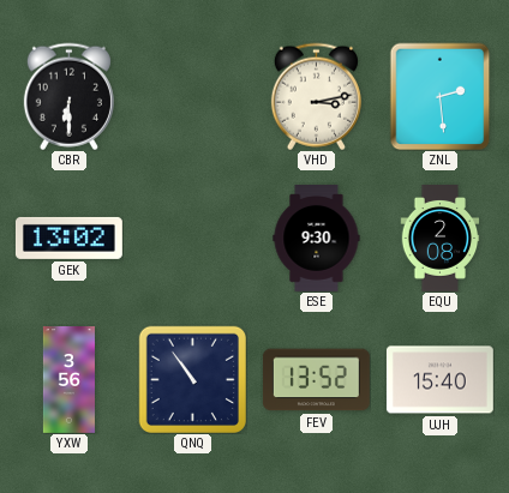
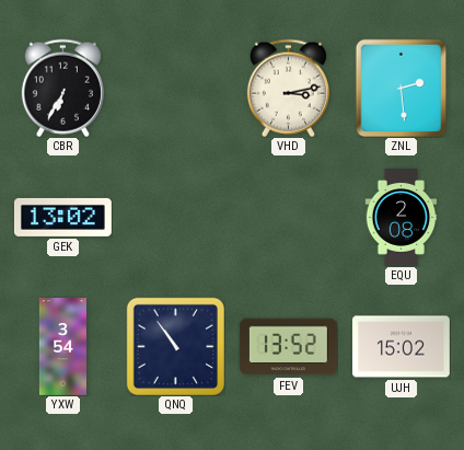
CBR: 6:30 -> 6:35
ESE: 9:30 -> none
YXW: 3:56 -> 3:54
UJH: 15:40 -> 15:02
